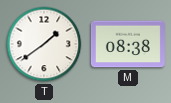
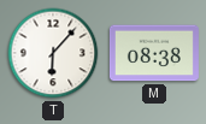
T: 1:39 -> 6:07
